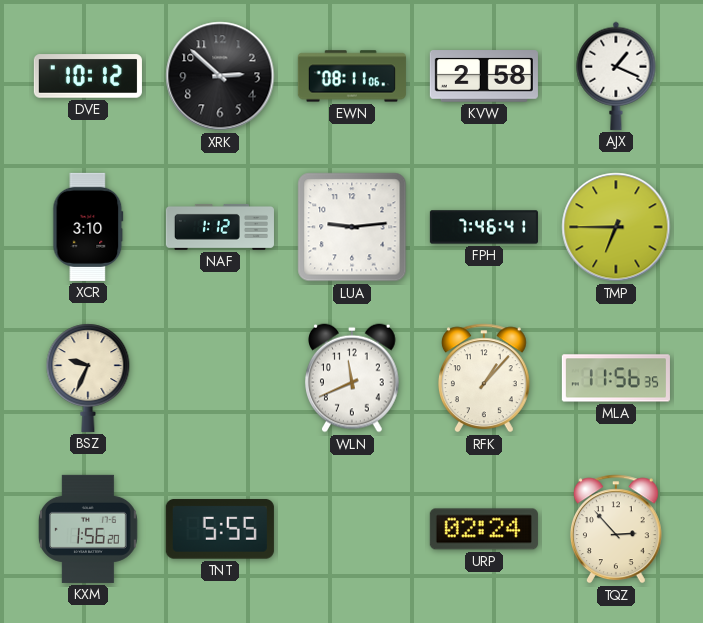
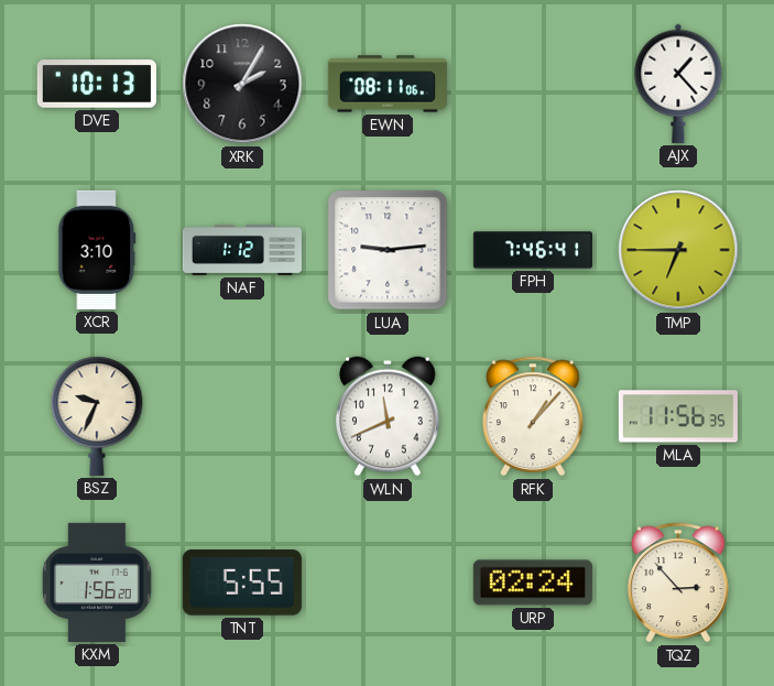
DVE: 10:12 -> 10:13
XRK: 2:52 -> 2:05
KVW: 2:58 -> none
AJX: 1:19 -> 1:23
